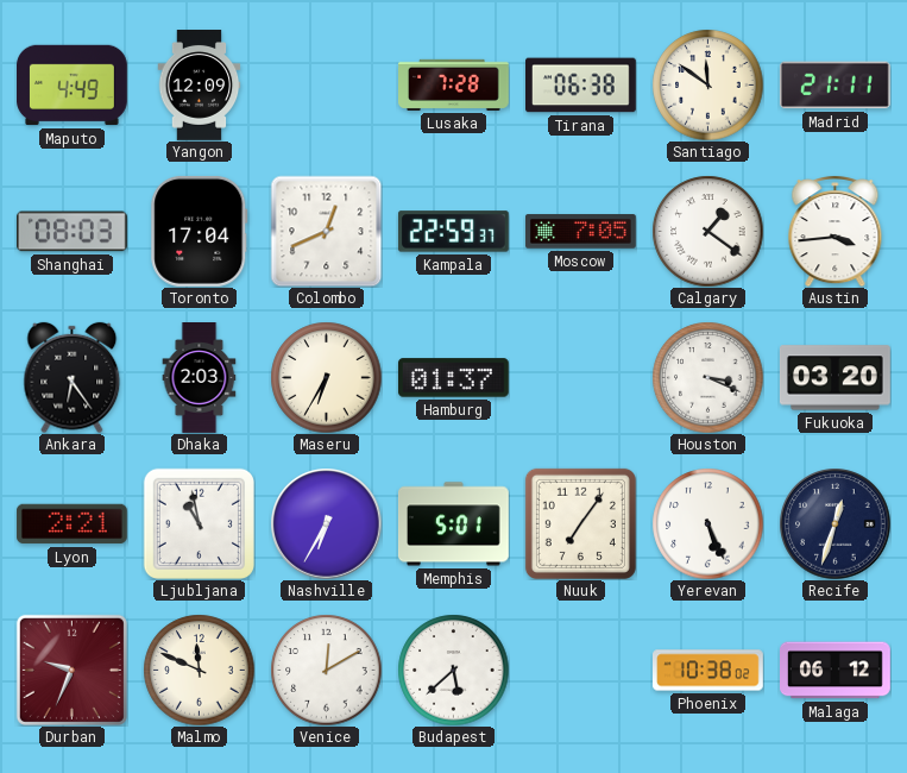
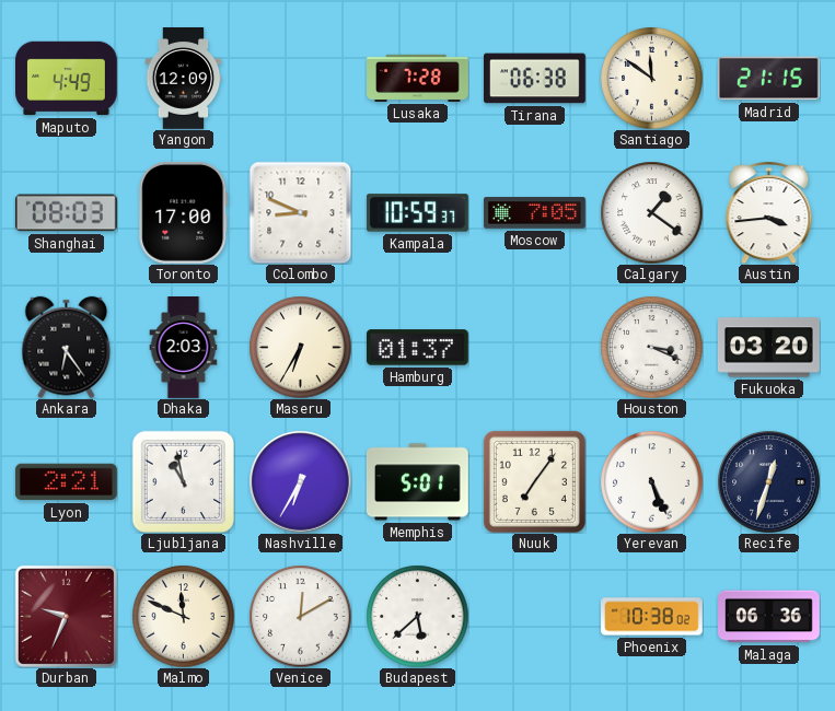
Madrid: 21:11 -> 21:15
Toronto: 17:04 -> 17:00
Colombo: 12:41 -> 8:49
Kampala: 22:59 -> 10:59
Malaga: 06:12 -> 06:36
